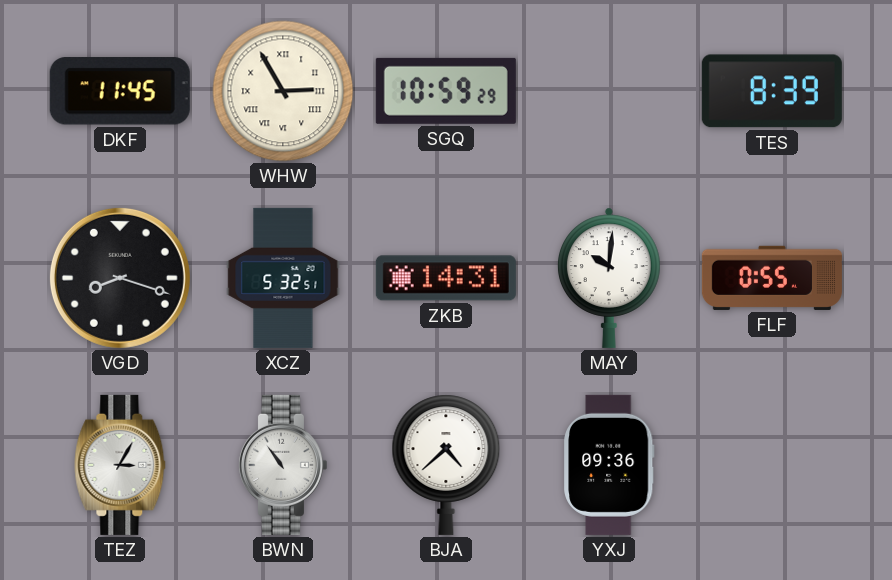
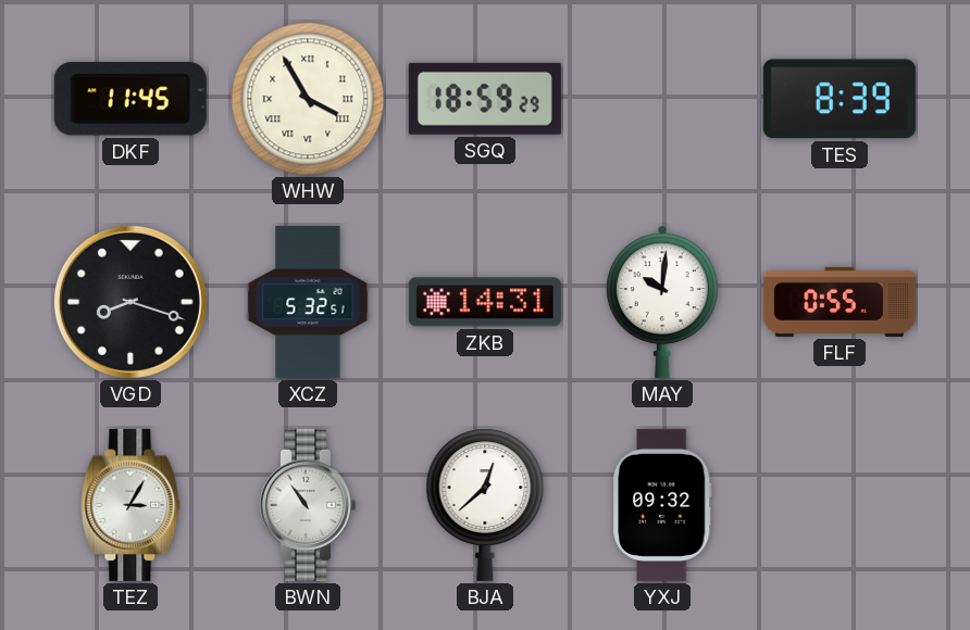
WHW: 2:55 -> 3:55
SGQ: 10:59 -> 18:59
BJA: 4:38 -> 12:38
YXJ: 09:36 -> 09:32
